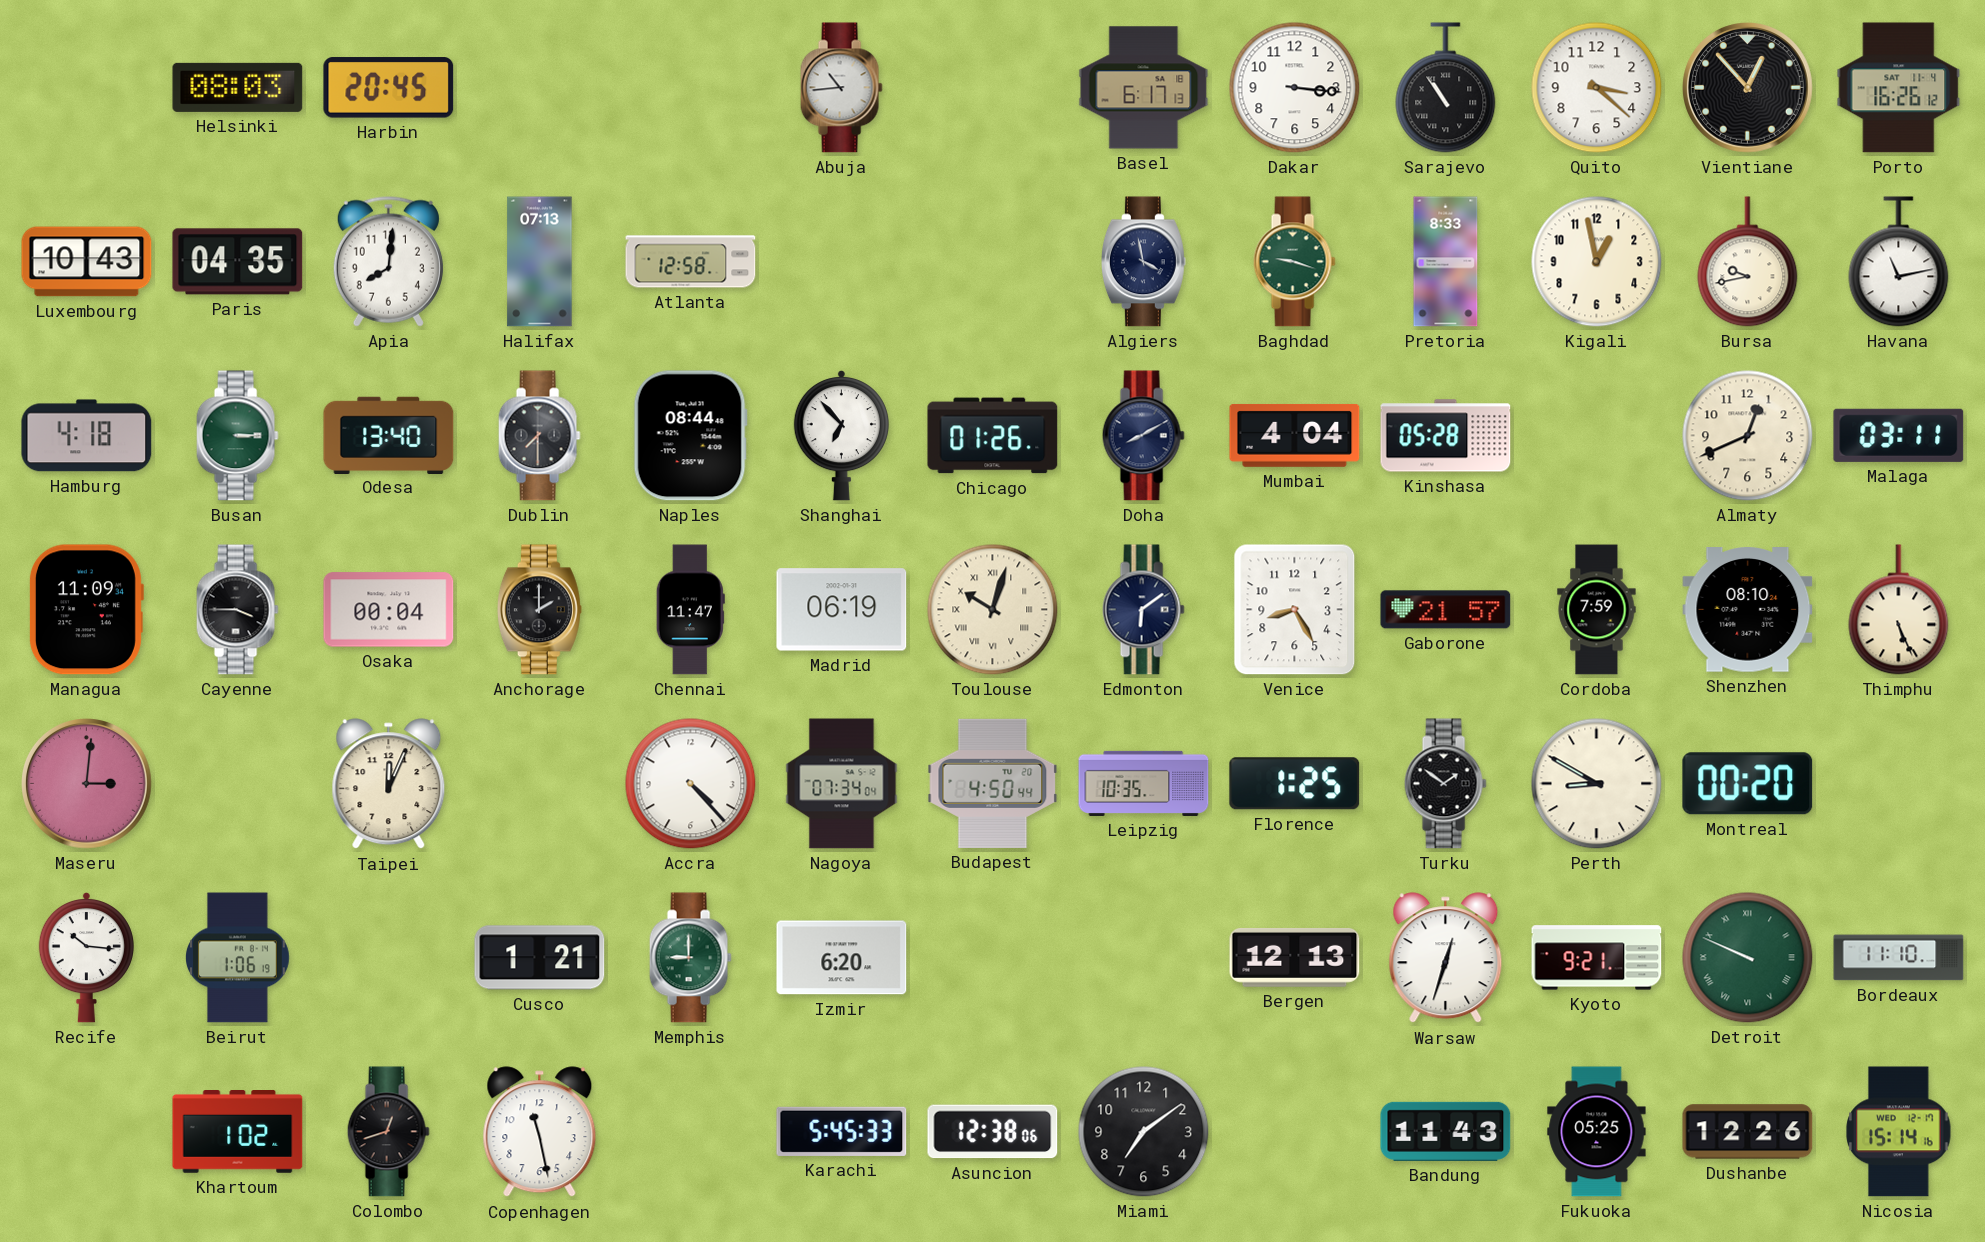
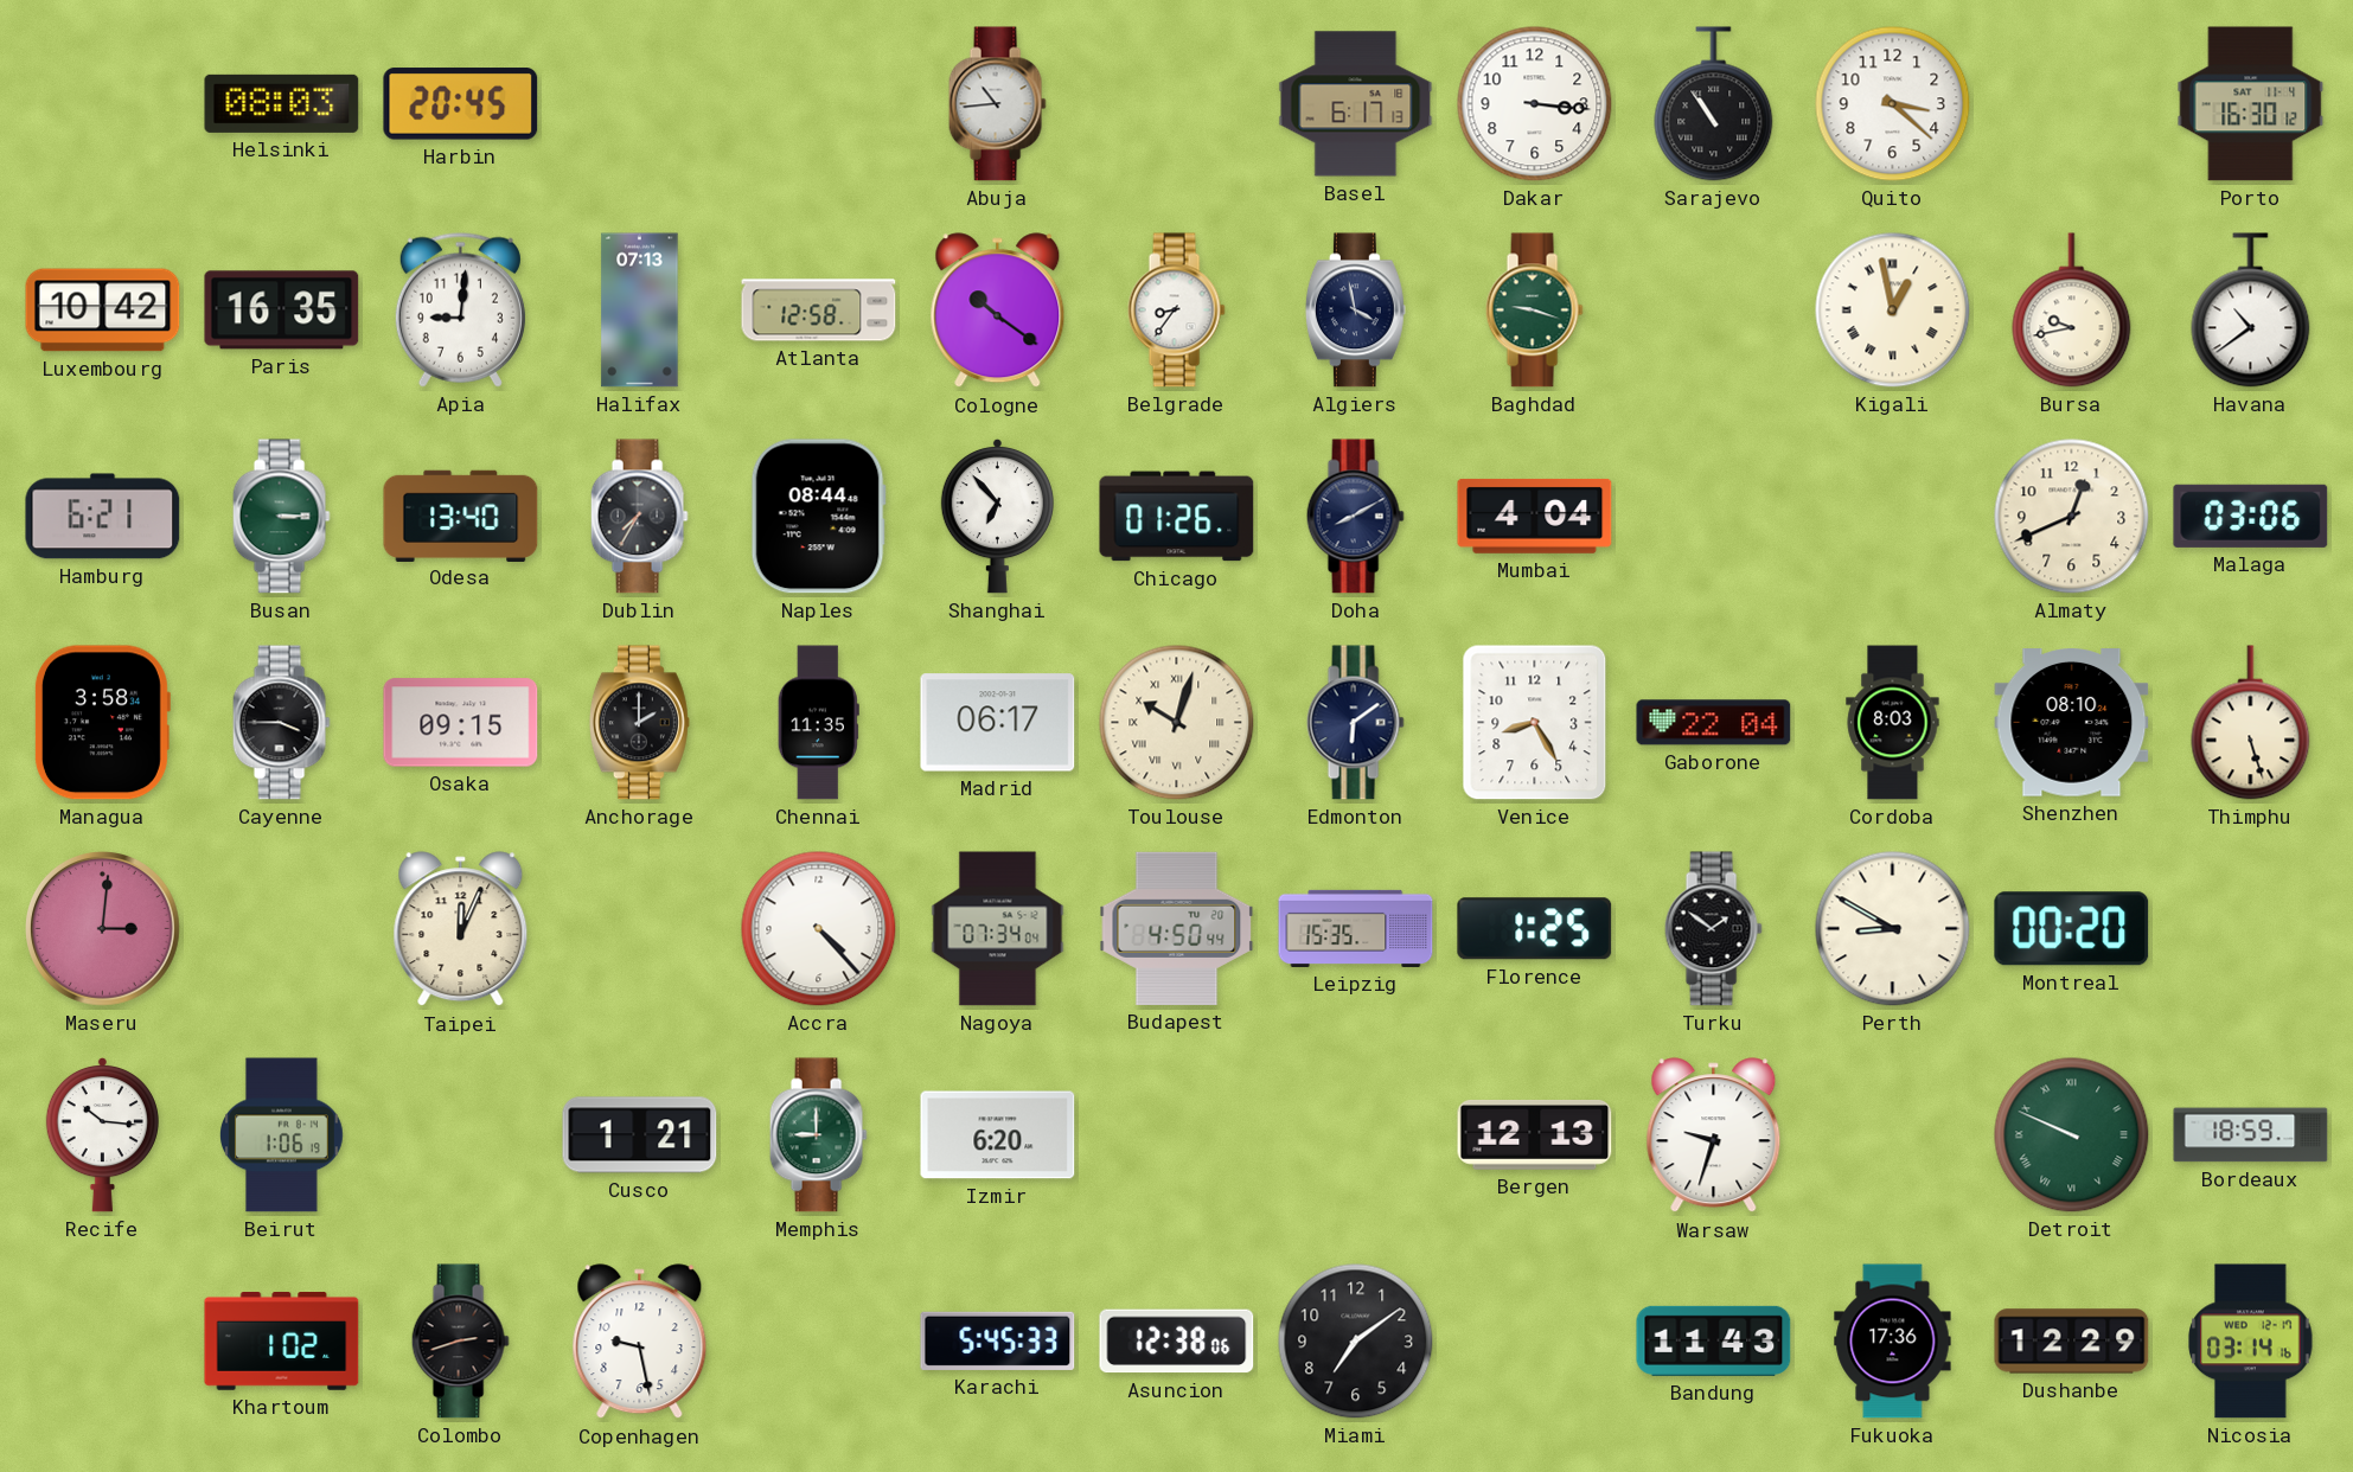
Vientiane: 12:53 -> none
Porto: 16:26 -> 16:30
Luxembourg: 10:43 -> 10:42
Paris: 04:35 -> 16:35
Apia: 8:01 -> 9:01
Cologne: none -> 10:21
Belgrade: none -> 8:36
Pretoria: 8:33 -> none
Kigali numerals: Arabic -> Roman
Havana: 11:13 -> 10:39
Hamburg: 4:18 -> 6:21
Dublin: 7:30 -> 7:35
Kinshasa: 05:28 -> none
Malaga: 03:11 -> 03:06
Managua: 11:09 -> 3:58
Osaka: 00:04 -> 09:15
Chennai: 11:47 -> 11:35
Madrid: 06:19 -> 06:17
Gaborone: 21:57 -> 22:04
Cordoba: 7:59 -> 8:03
Thimphu: 5:26 -> 5:27
Leipzig: 10:35 -> 15:35
Warsaw: 12:33 -> 9:33
Kyoto: 9:21 -> none
Bordeaux: 11:10 -> 18:59
Colombo: 12:42 -> 2:42
Copenhagen: 11:28 -> 9:28
Fukuoka: 05:25 -> 17:36
Dushanbe: 12:26 -> 12:29
Nicosia: 15:14 -> 03:14
